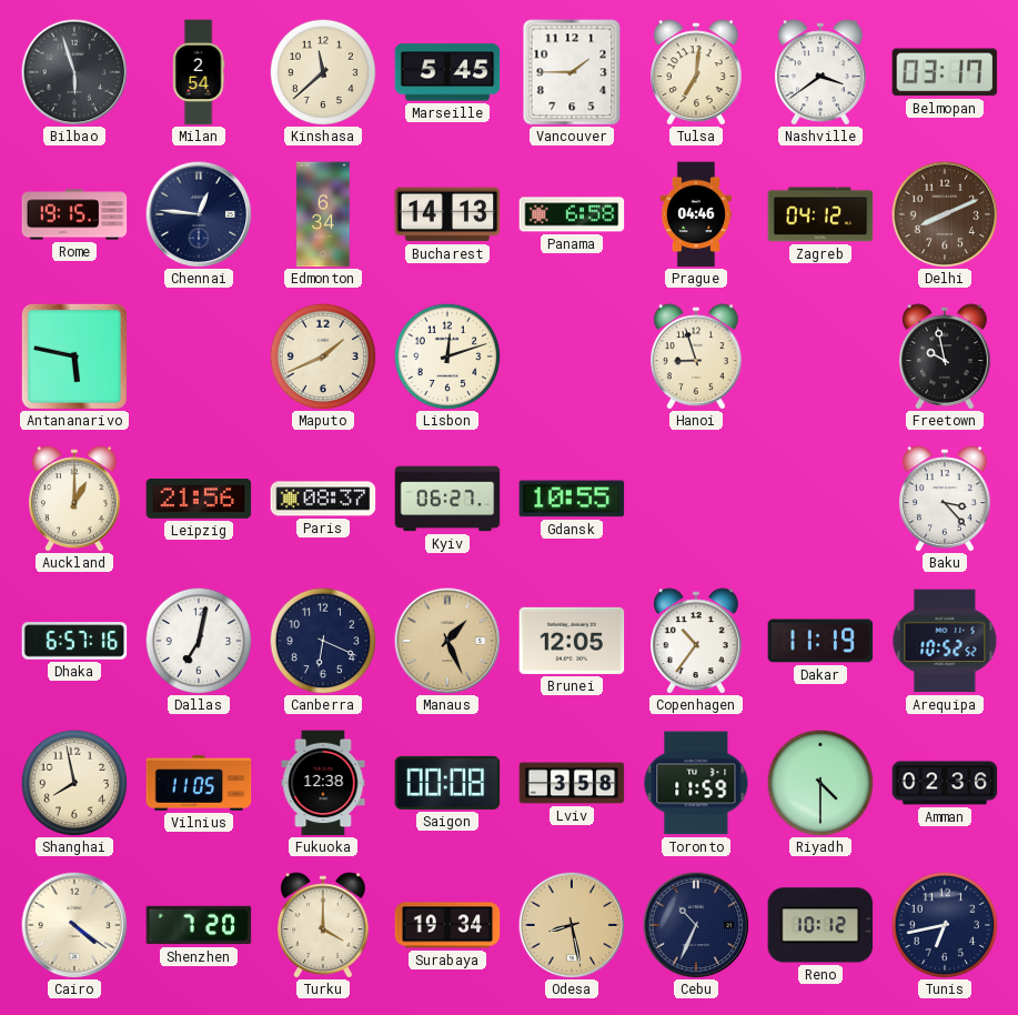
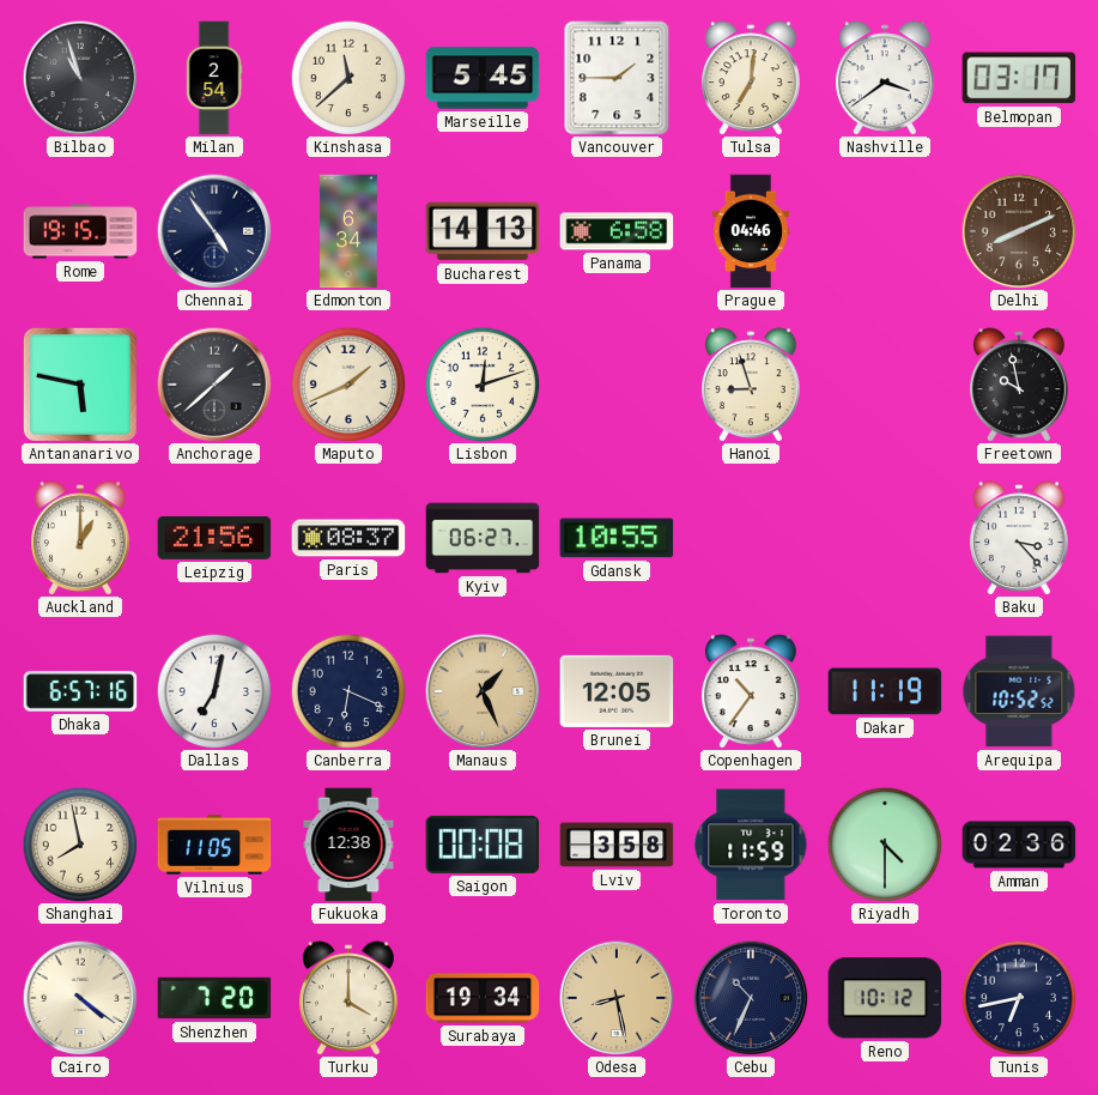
Bilbao: 5:57 -> 10:57
Chennai: 12:46 -> 4:54
Zagreb: 04:12 -> none
Anchorage: none -> 1:38
